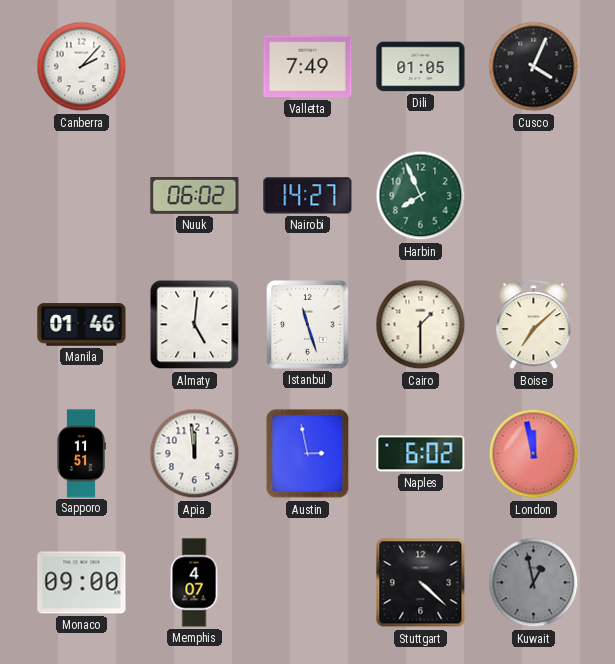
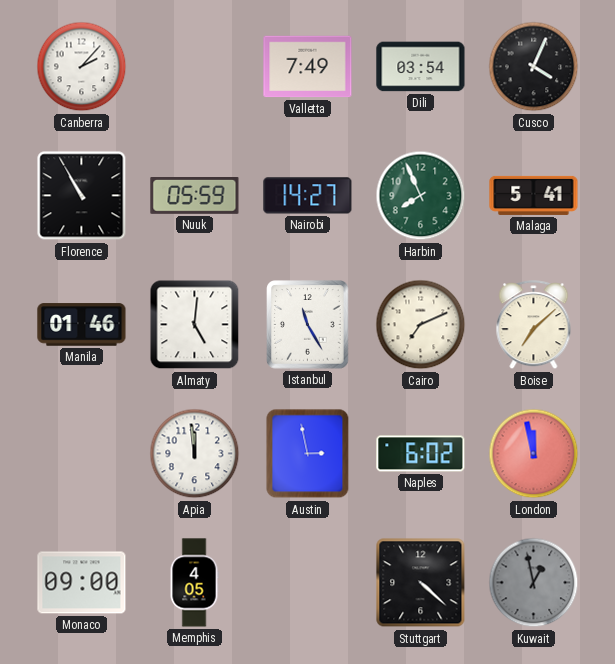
Dili: 01:05 -> 03:54
Florence: none -> 10:55
Nuuk: 06:02 -> 05:59
Malaga: none -> 5:41
Istanbul: 11:27 -> 11:25
Cairo: 1:30 -> 7:11
Sapporo: 11:51 -> none
Memphis: 4:07 -> 4:05
